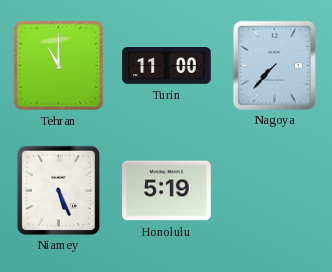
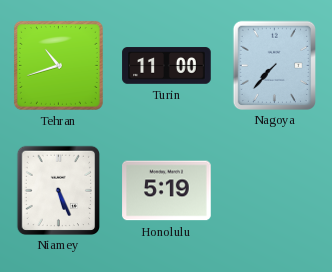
Tehran: 11:00 -> 10:42
